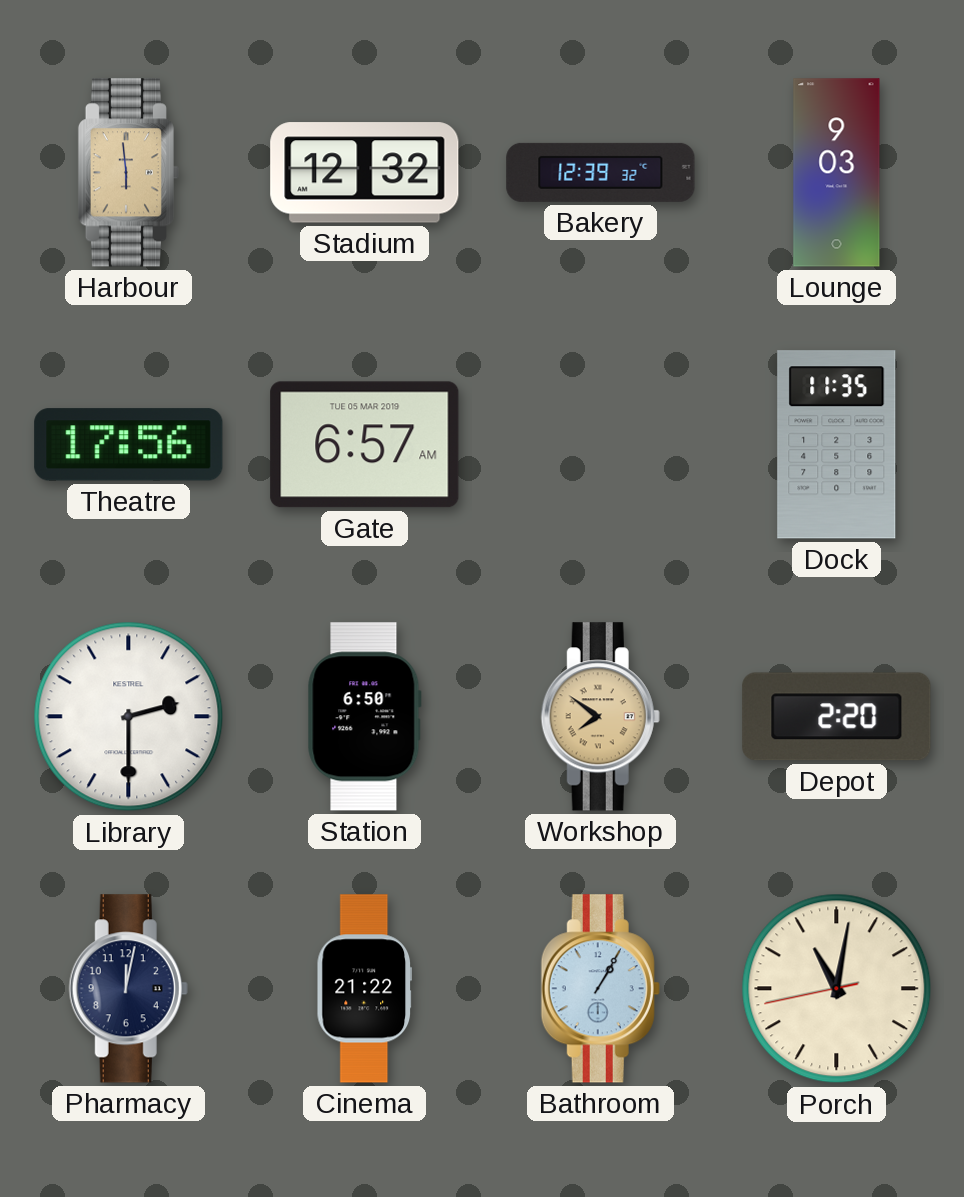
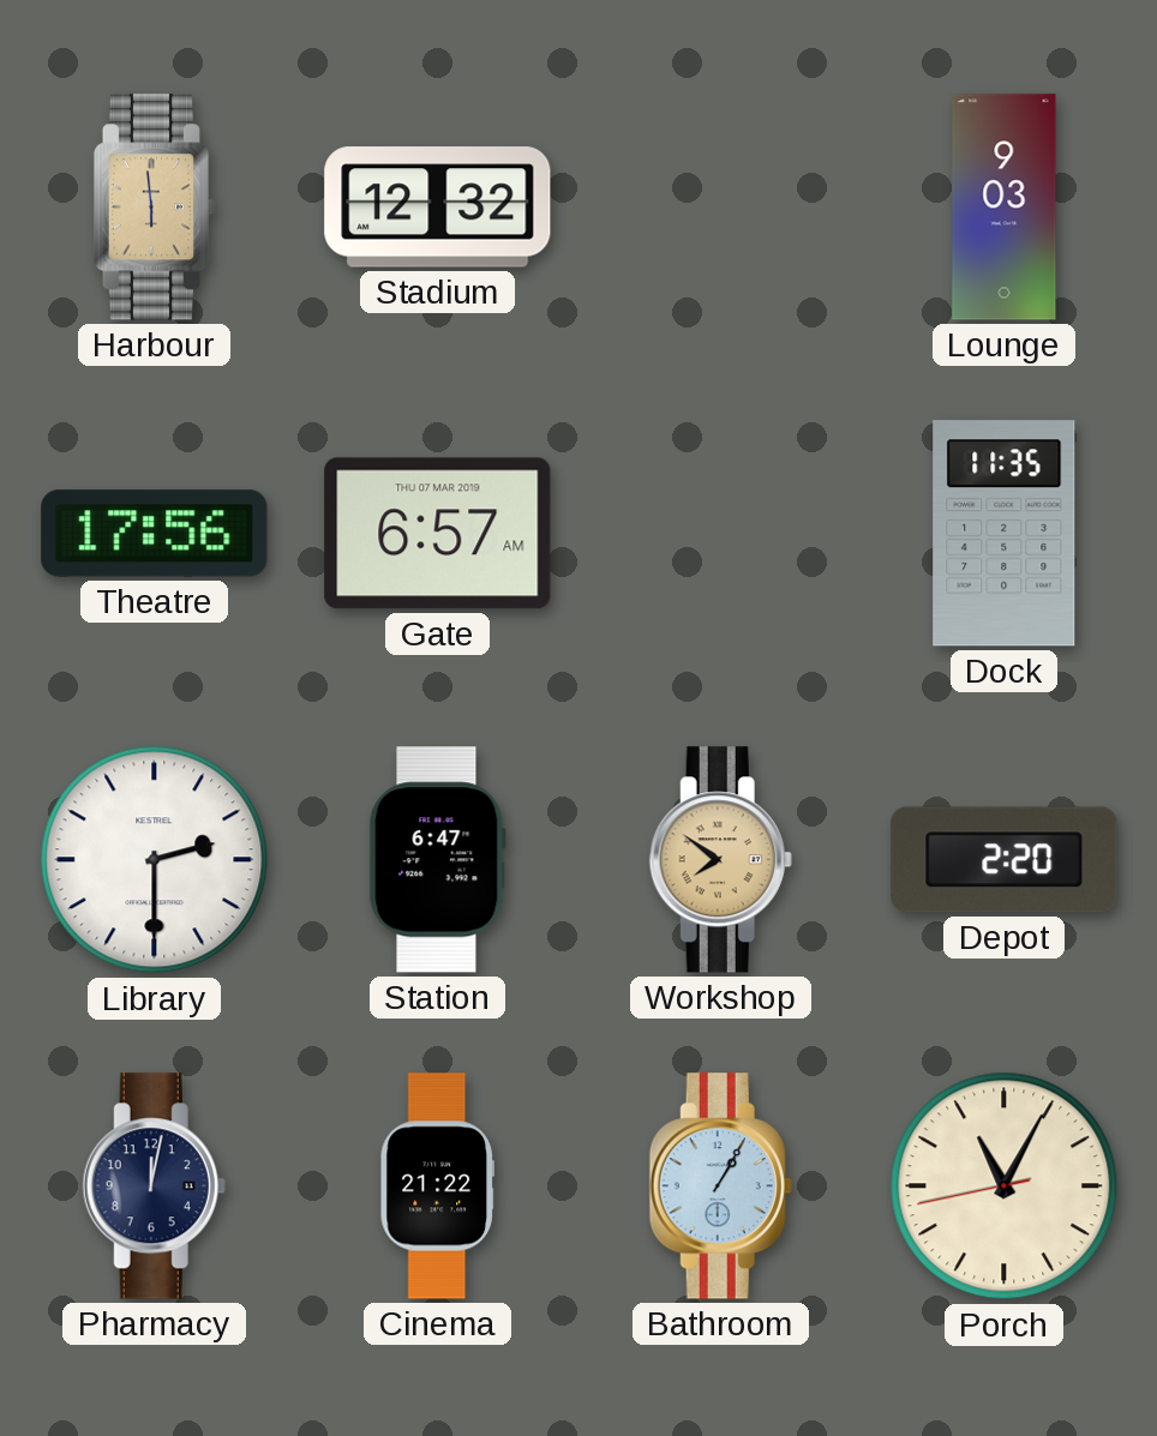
Bakery: 12:39 -> none
Gate date: TUE 05 MAR 2019 -> THU 07 MAR 2019
Station: 6:50 -> 6:47
Porch: 11:01 -> 11:04
